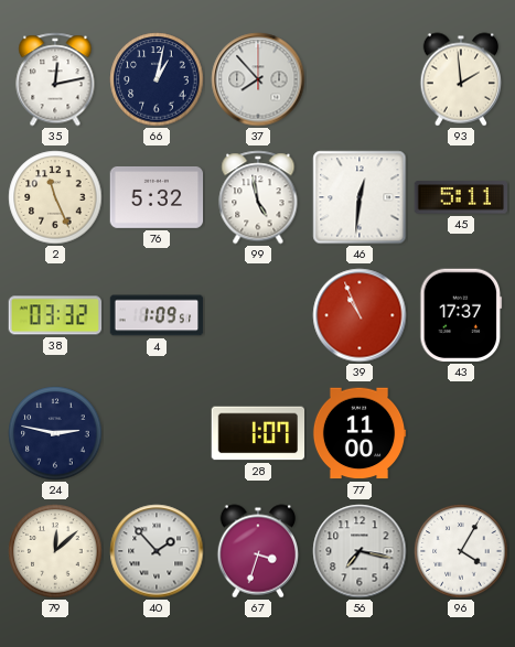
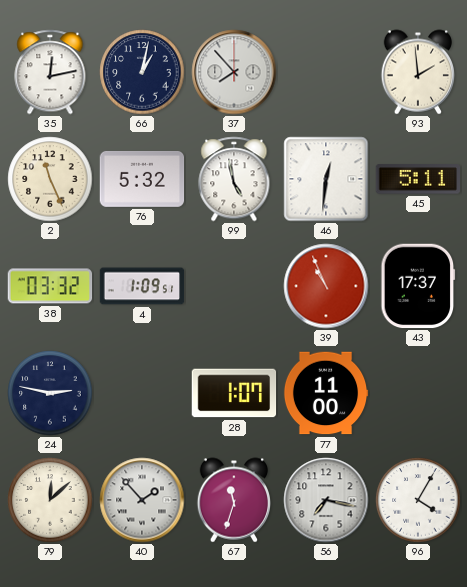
67: 3:33 -> 11:33
